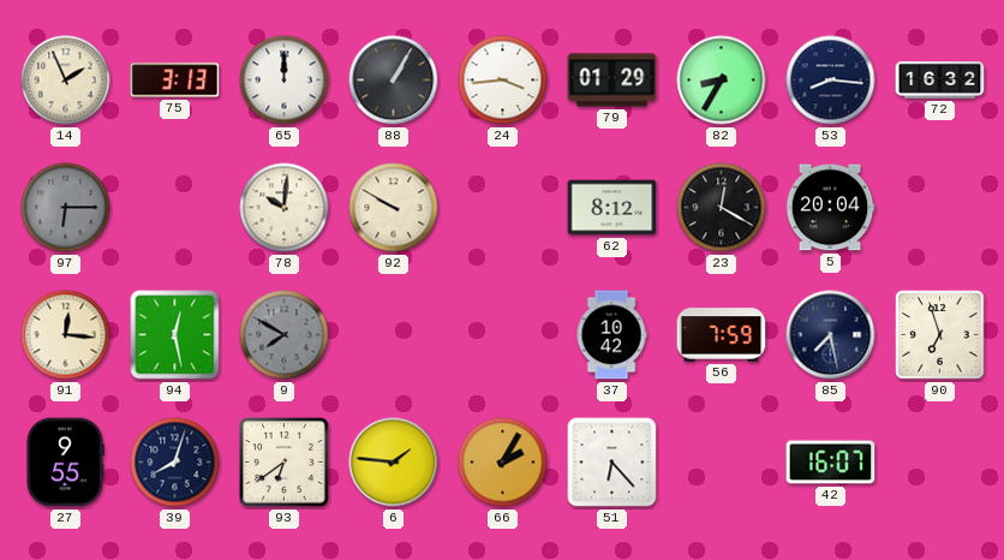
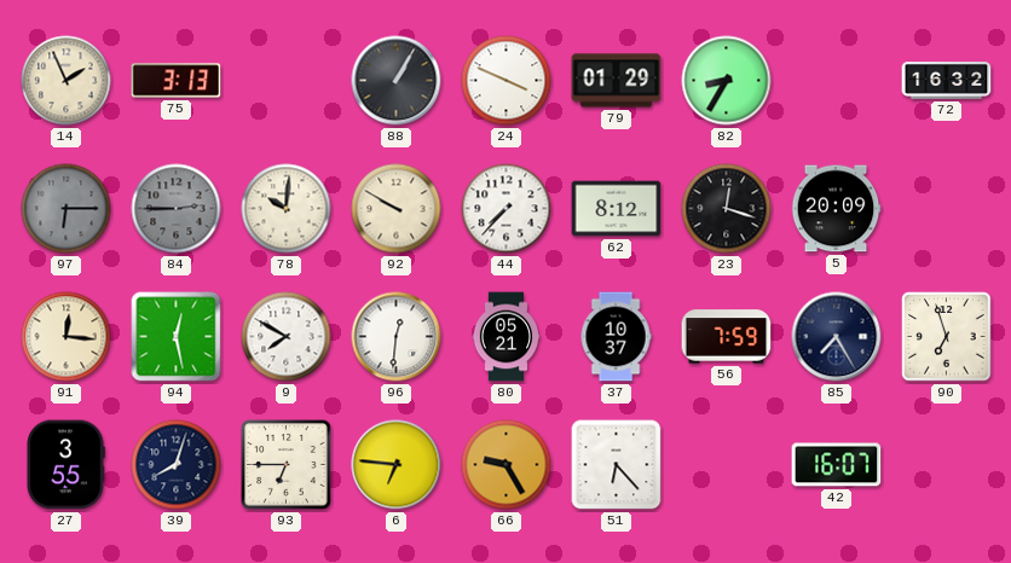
65: 12:00 -> none
24: 3:44 -> 3:49
53: 8:16 -> none
84: none -> 2:45
44: none -> 7:37
23: 12:20 -> 12:18
5: 20:04 -> 20:09
9 dial: grey -> white
96: none -> 12:31
80: none -> 05:21
37: 10:42 -> 10:37
85: 7:28 -> 7:25
27: 9:55 -> 3:55
93: 6:39 -> 6:45
6: 1:46 -> 6:46
66: 2:05 -> 9:25
